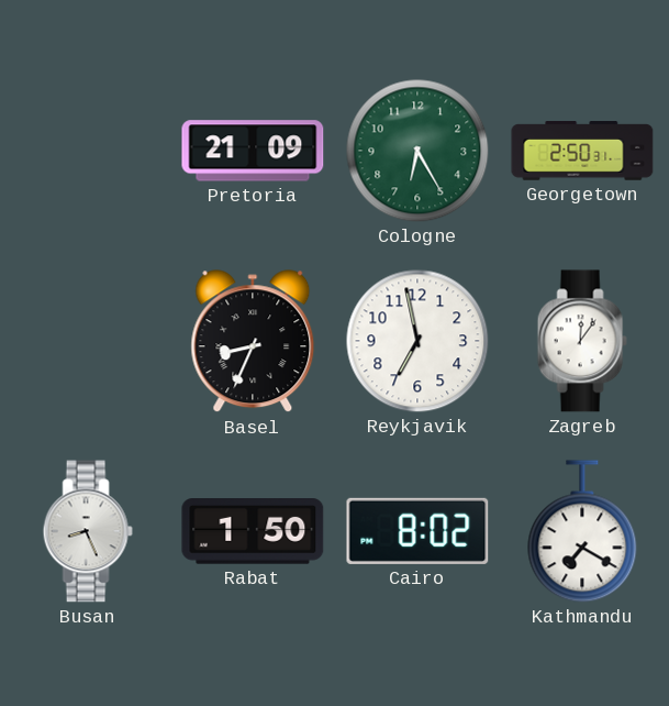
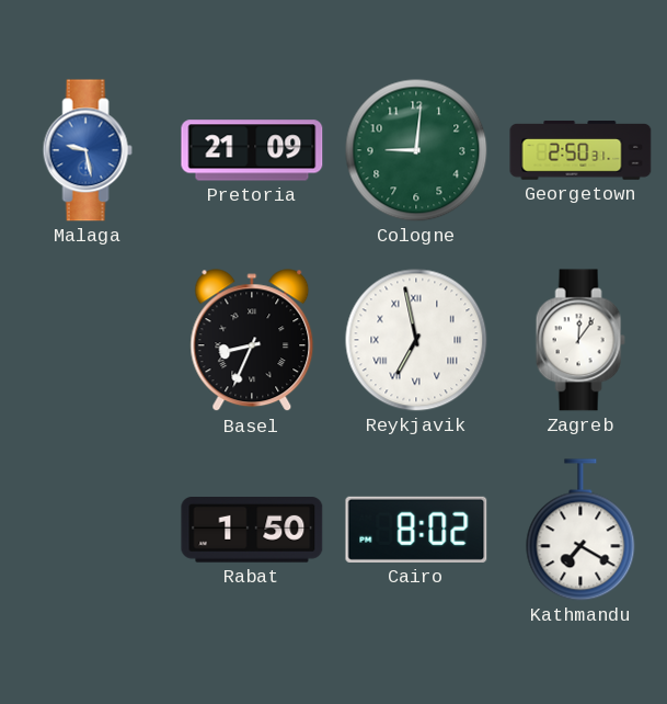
Malaga: none -> 9:28
Cologne: 6:25 -> 9:01
Reykjavik numerals: Arabic -> Roman
Busan: 8:26 -> none
